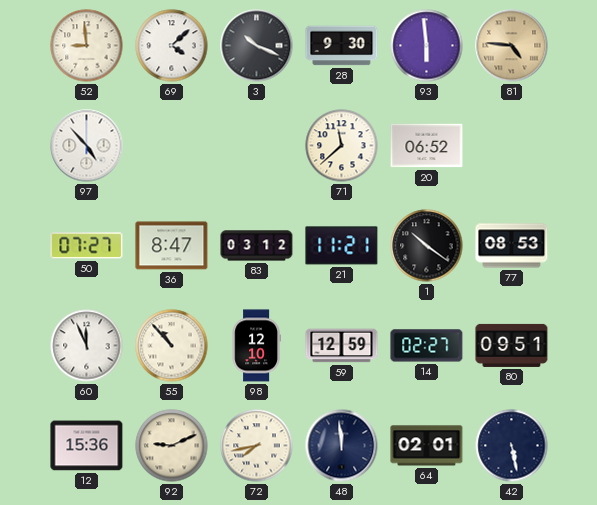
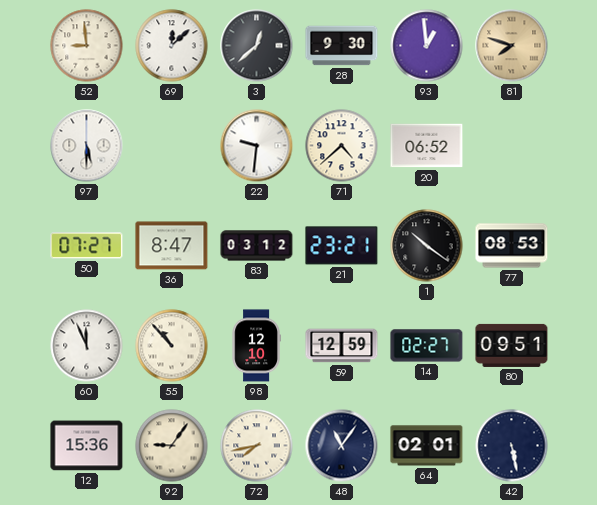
69: 4:08 -> 12:08
3: 10:19 -> 12:38
93: 5:59 -> 12:59
81: 4:46 -> 7:48
97: 4:53 -> 5:30
22: none -> 9:31
71: 11:38 -> 4:38
21: 11:21 -> 23:21
92: 9:11 -> 9:06
48: 11:59 -> 11:06
